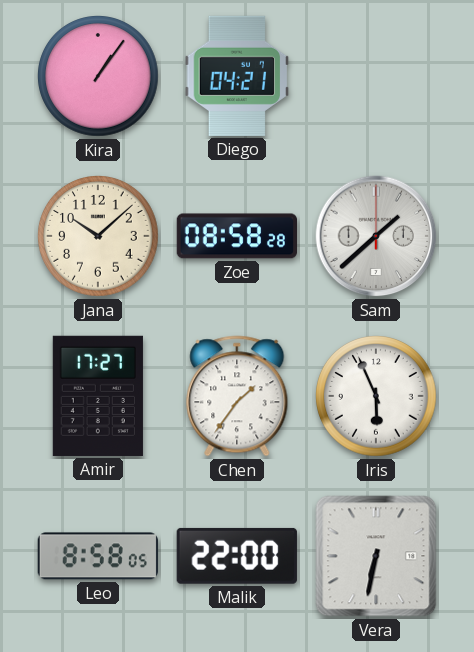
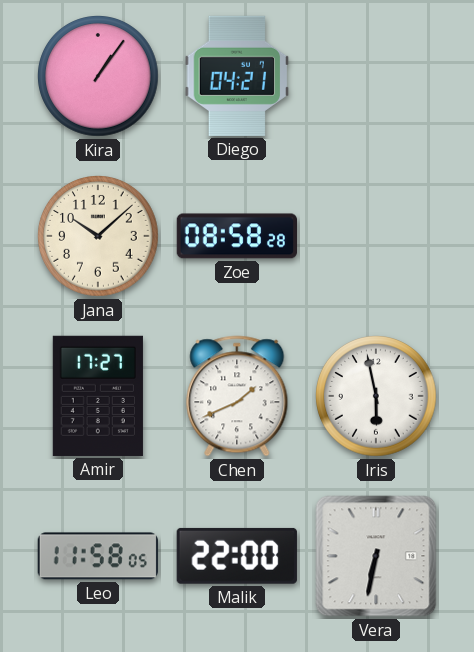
Sam: 1:38 -> none
Chen: 1:36 -> 1:41
Iris: 5:56 -> 5:58
Leo: 8:58 -> 11:58
